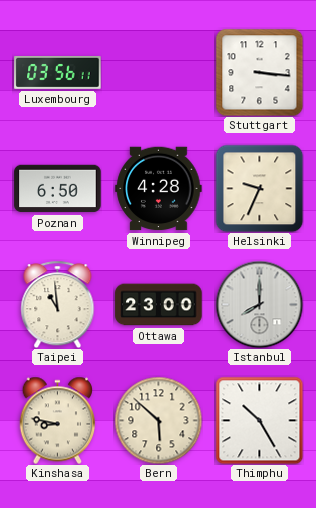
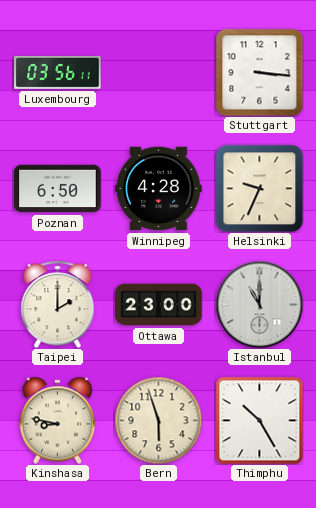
Taipei: 10:59 -> 2:00
Istanbul: 8:00 -> 11:00
Bern: 5:52 -> 5:57
